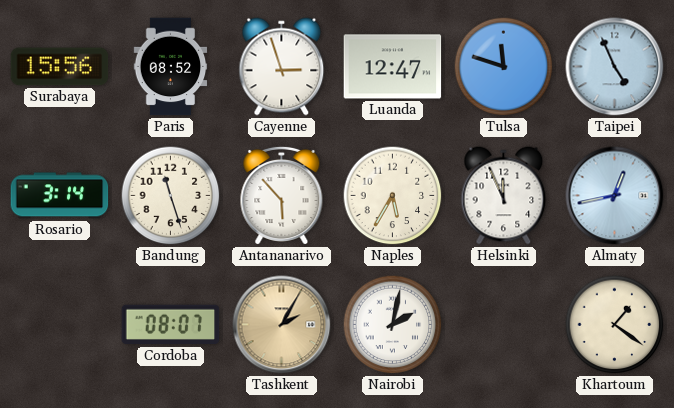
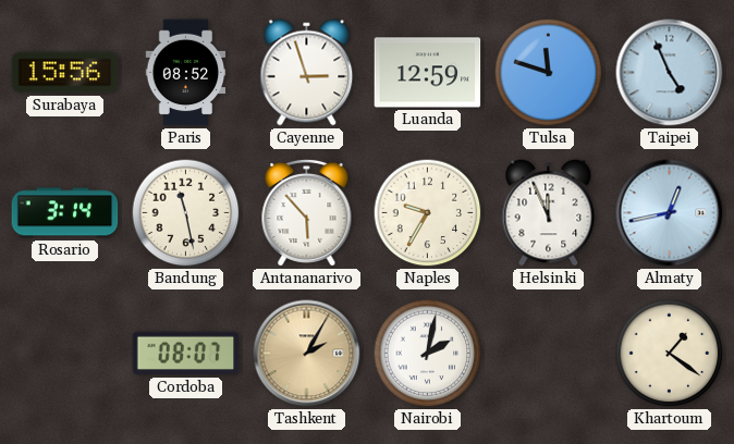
Luanda: 12:47 -> 12:59
Bandung: 11:27 -> 11:28
Naples: 5:35 -> 9:35
